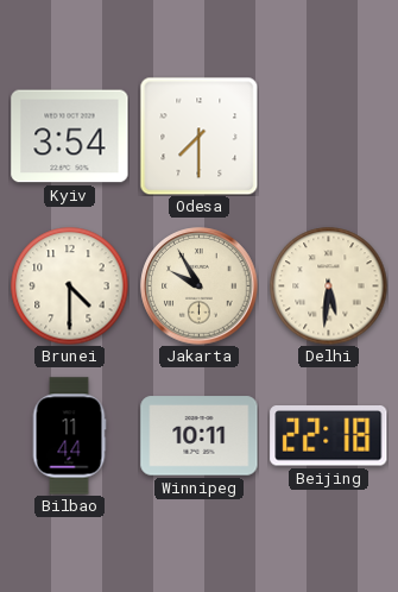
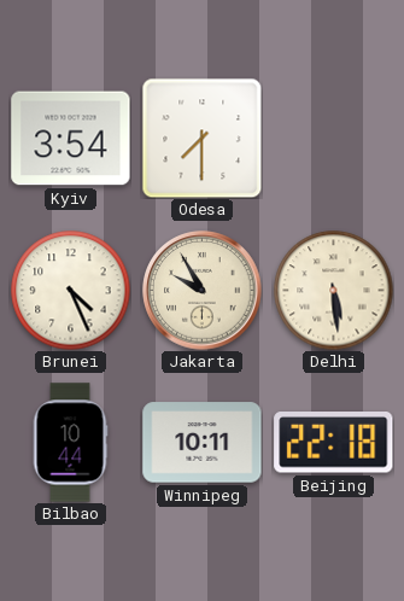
Brunei: 4:30 -> 4:26
Delhi: 5:31 -> 5:29
Bilbao: 11:44 -> 10:44
